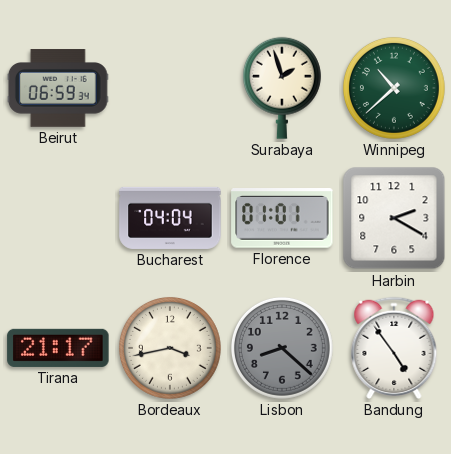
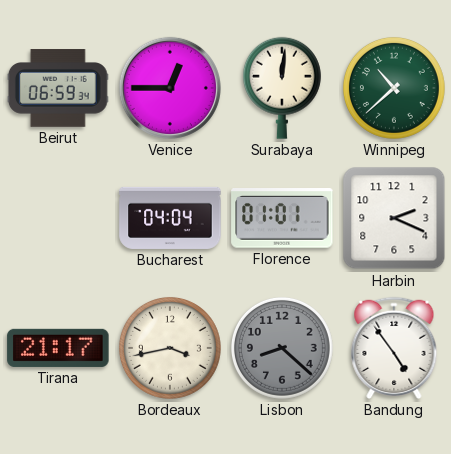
Venice: none -> 12:45
Surabaya: 1:57 -> 12:01
Harbin: 2:20 -> 2:19
